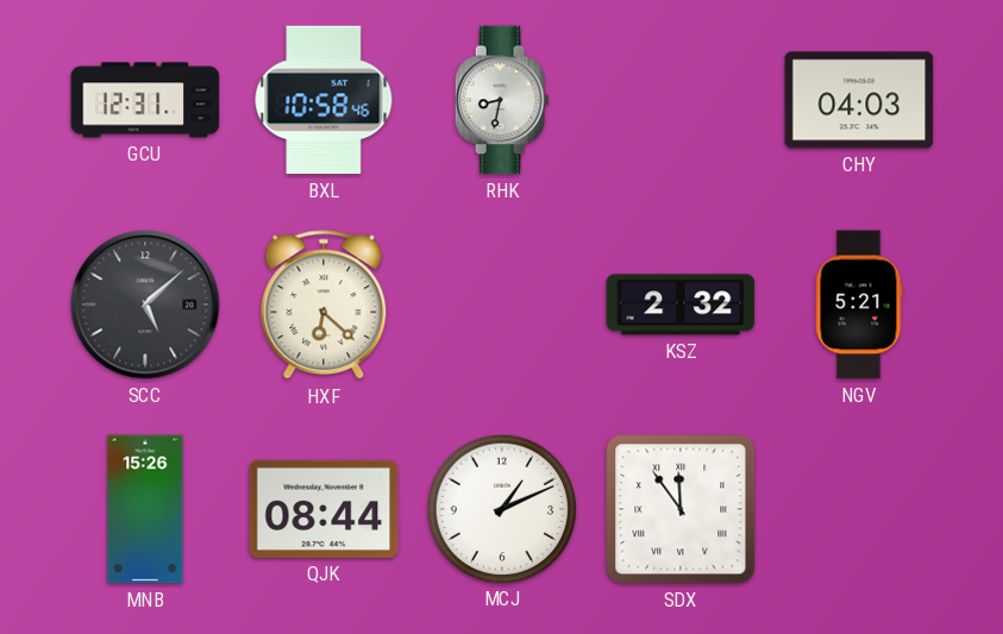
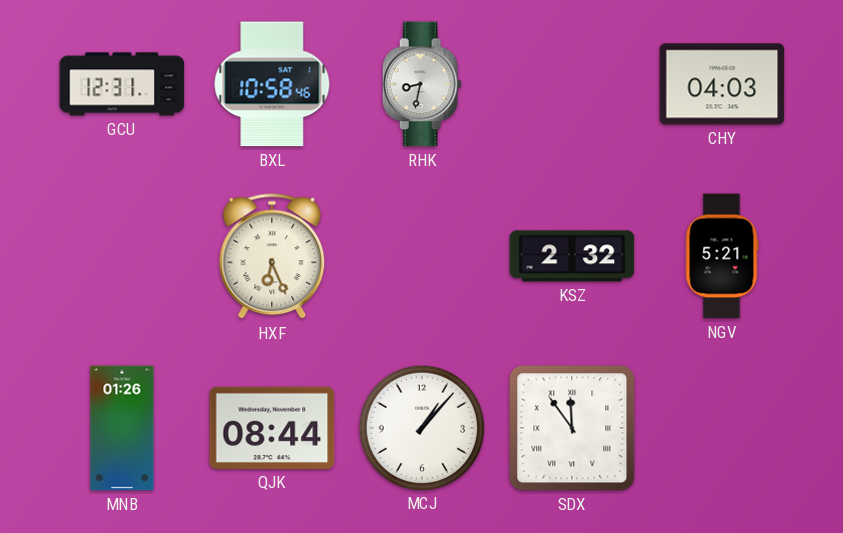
SCC: 5:08 -> none
HXF: 6:22 -> 6:26
MNB: 15:26 -> 01:26
MCJ: 1:11 -> 1:07
